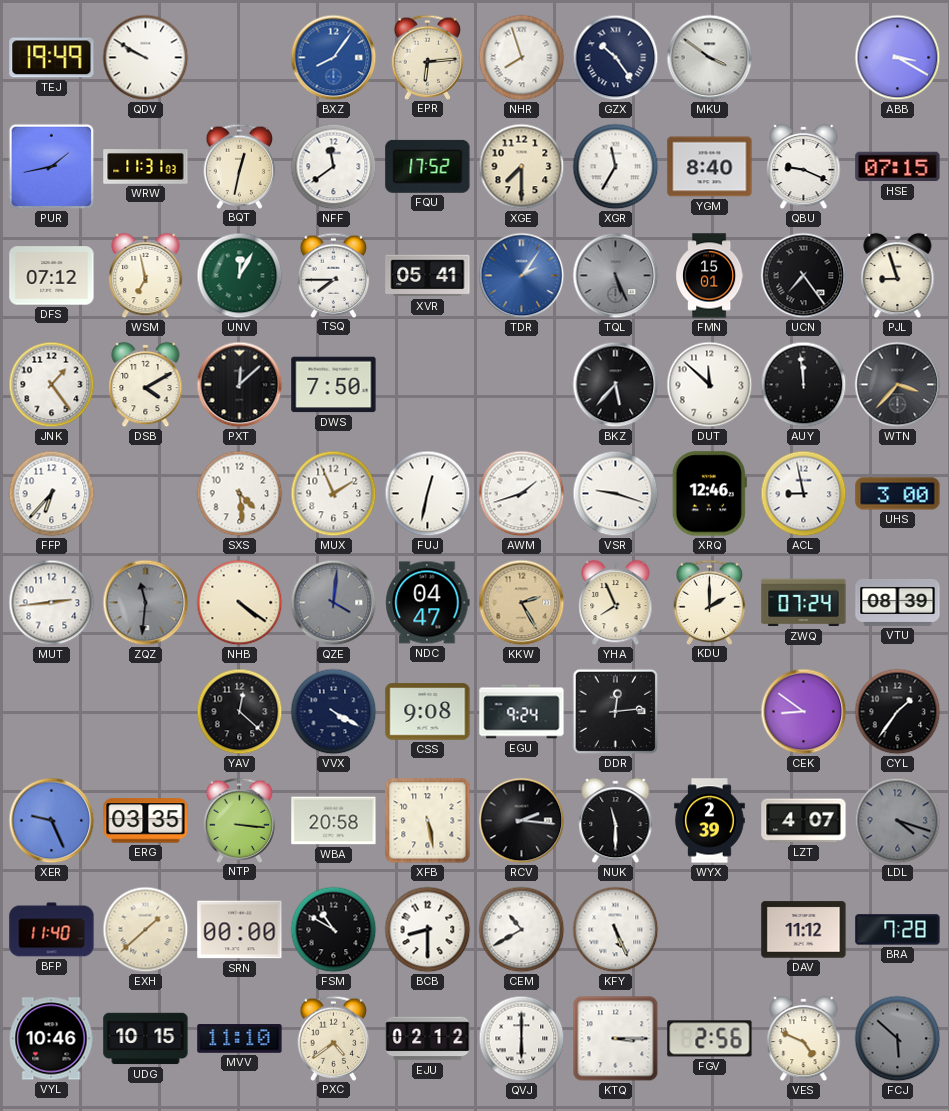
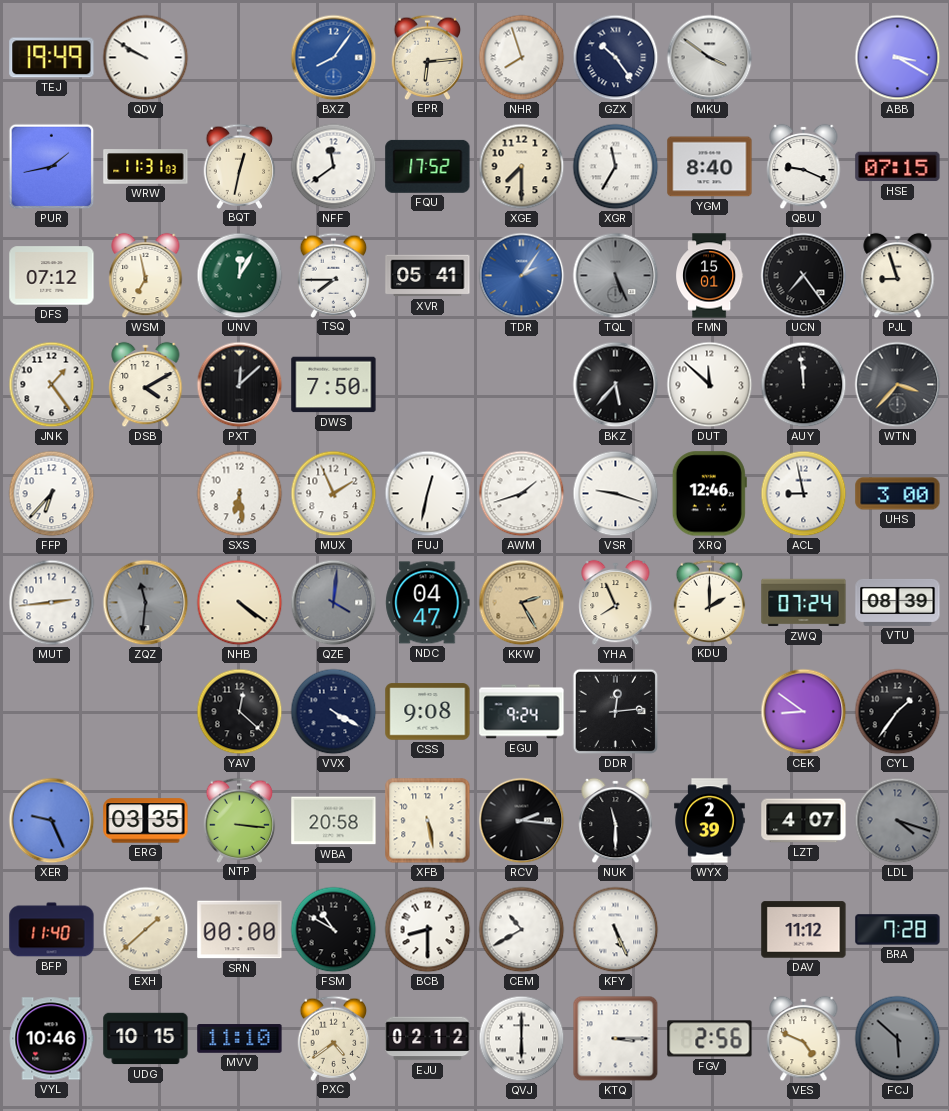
SXS: 4:29 -> 6:29
